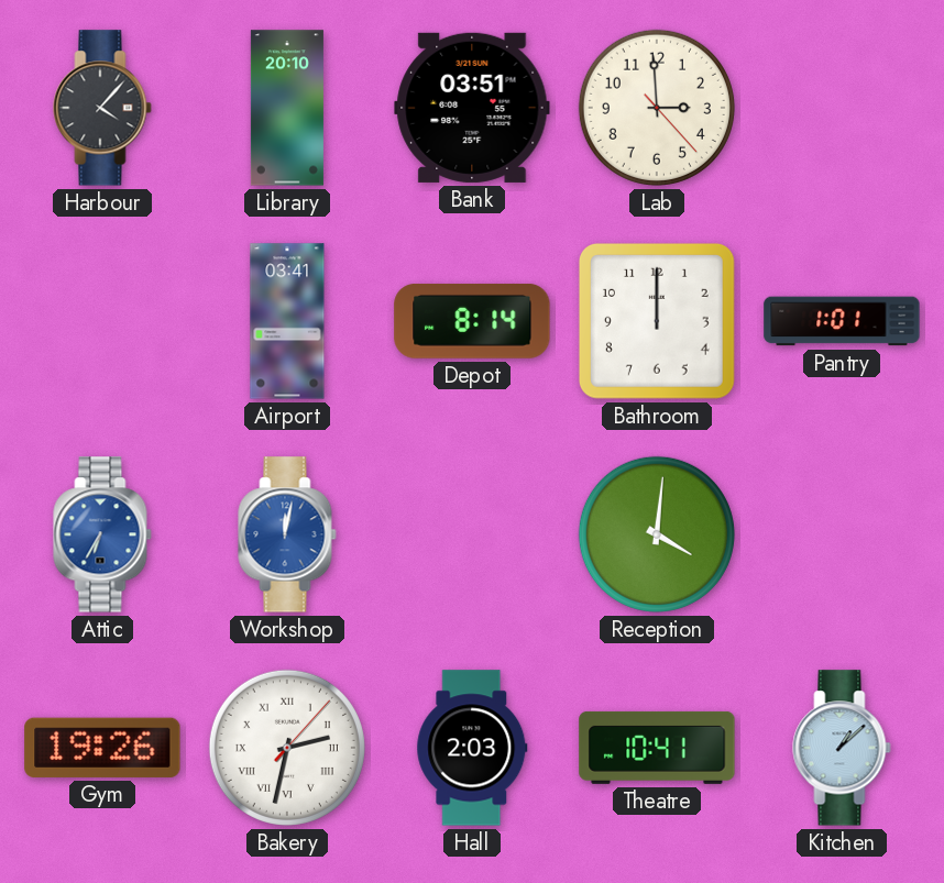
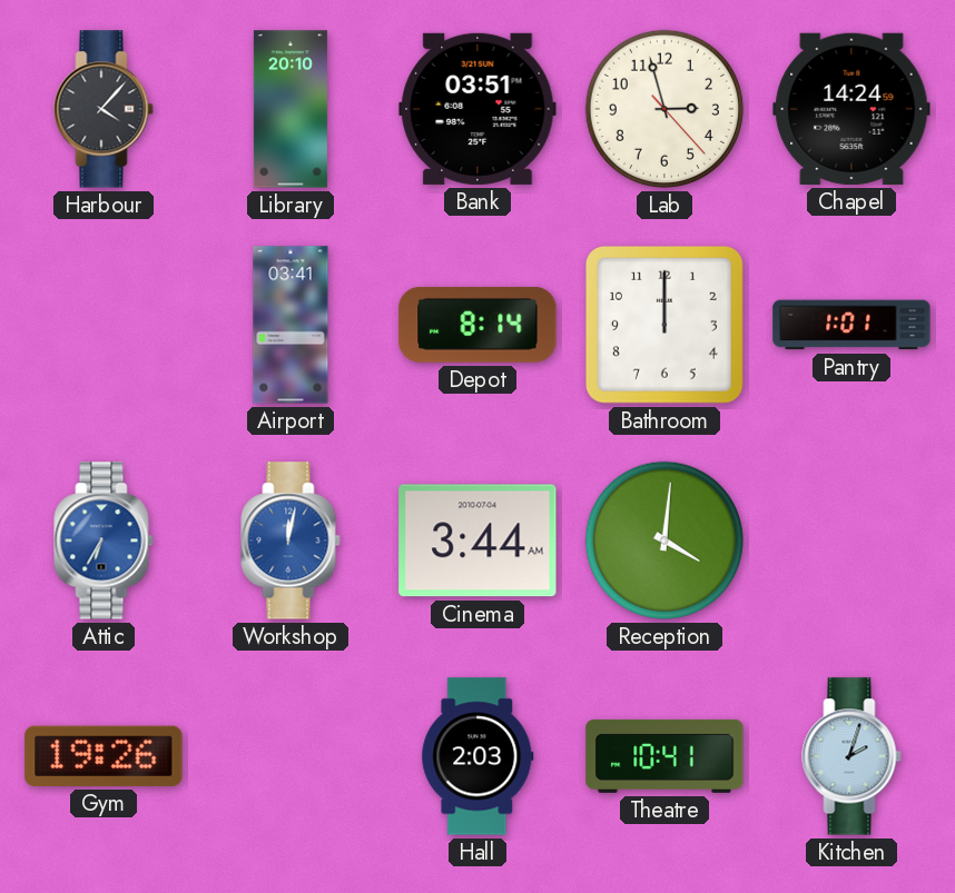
Lab: 2:59 -> 2:57
Chapel: none -> 14:24
Cinema: none -> 3:44
Bakery: 2:32 -> none
Kitchen: 1:08 -> 2:03
